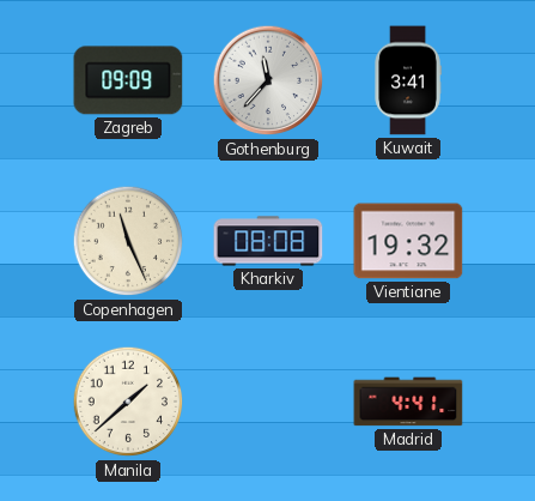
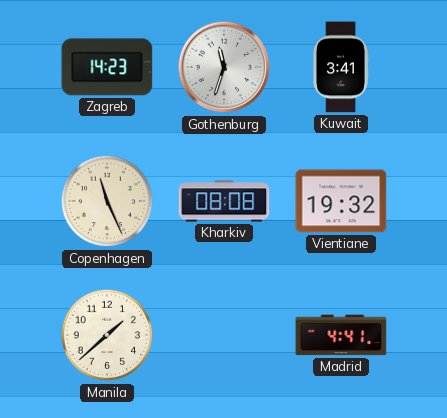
Zagreb: 09:09 -> 14:23
Gothenburg: 11:37 -> 11:33
